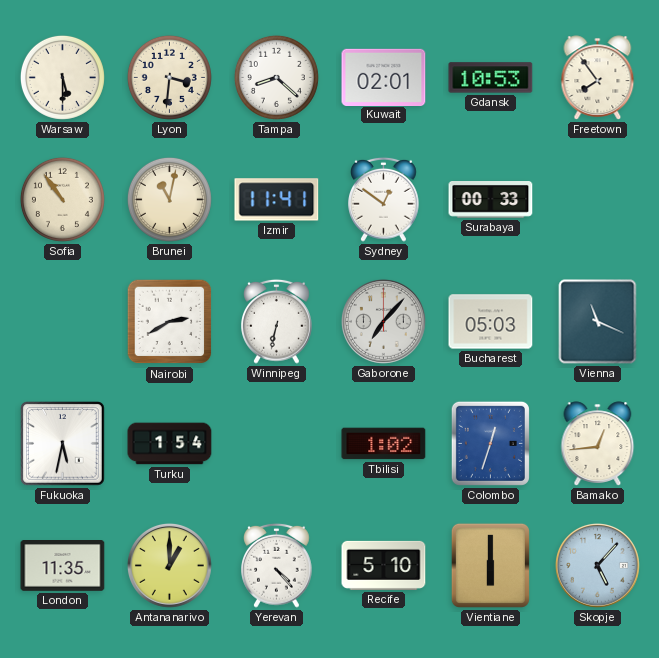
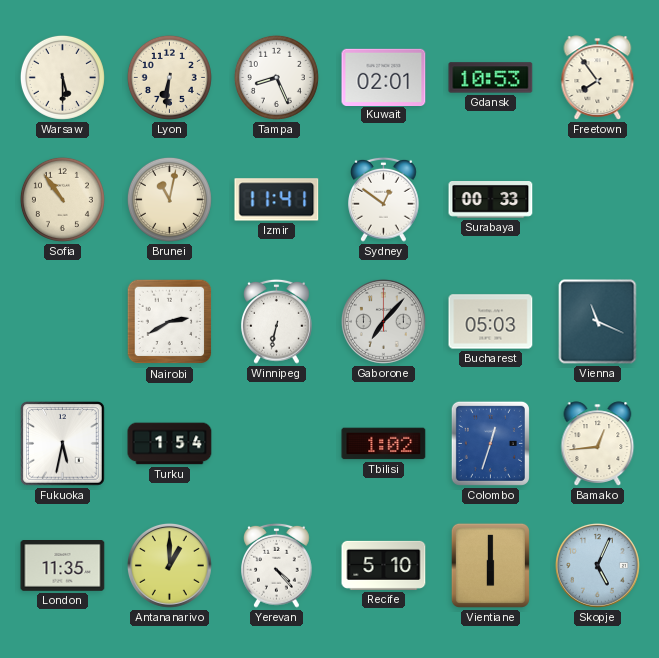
Lyon: 3:31 -> 6:31
Tampa: 8:22 -> 8:26
Skopje: 5:07 -> 5:04
